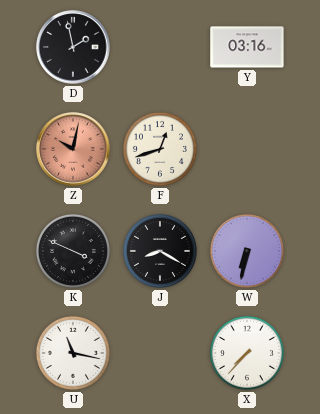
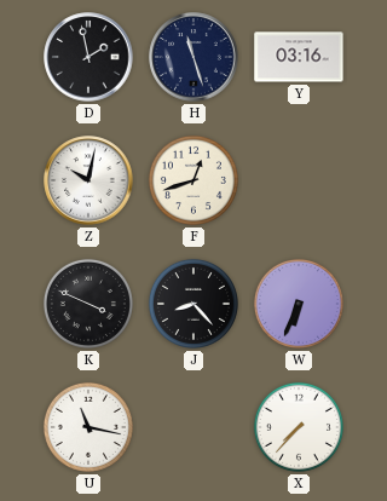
H: none -> 11:27
Z dial: salmon -> white
J: 8:20 -> 8:23
W: 6:32 -> 6:34
